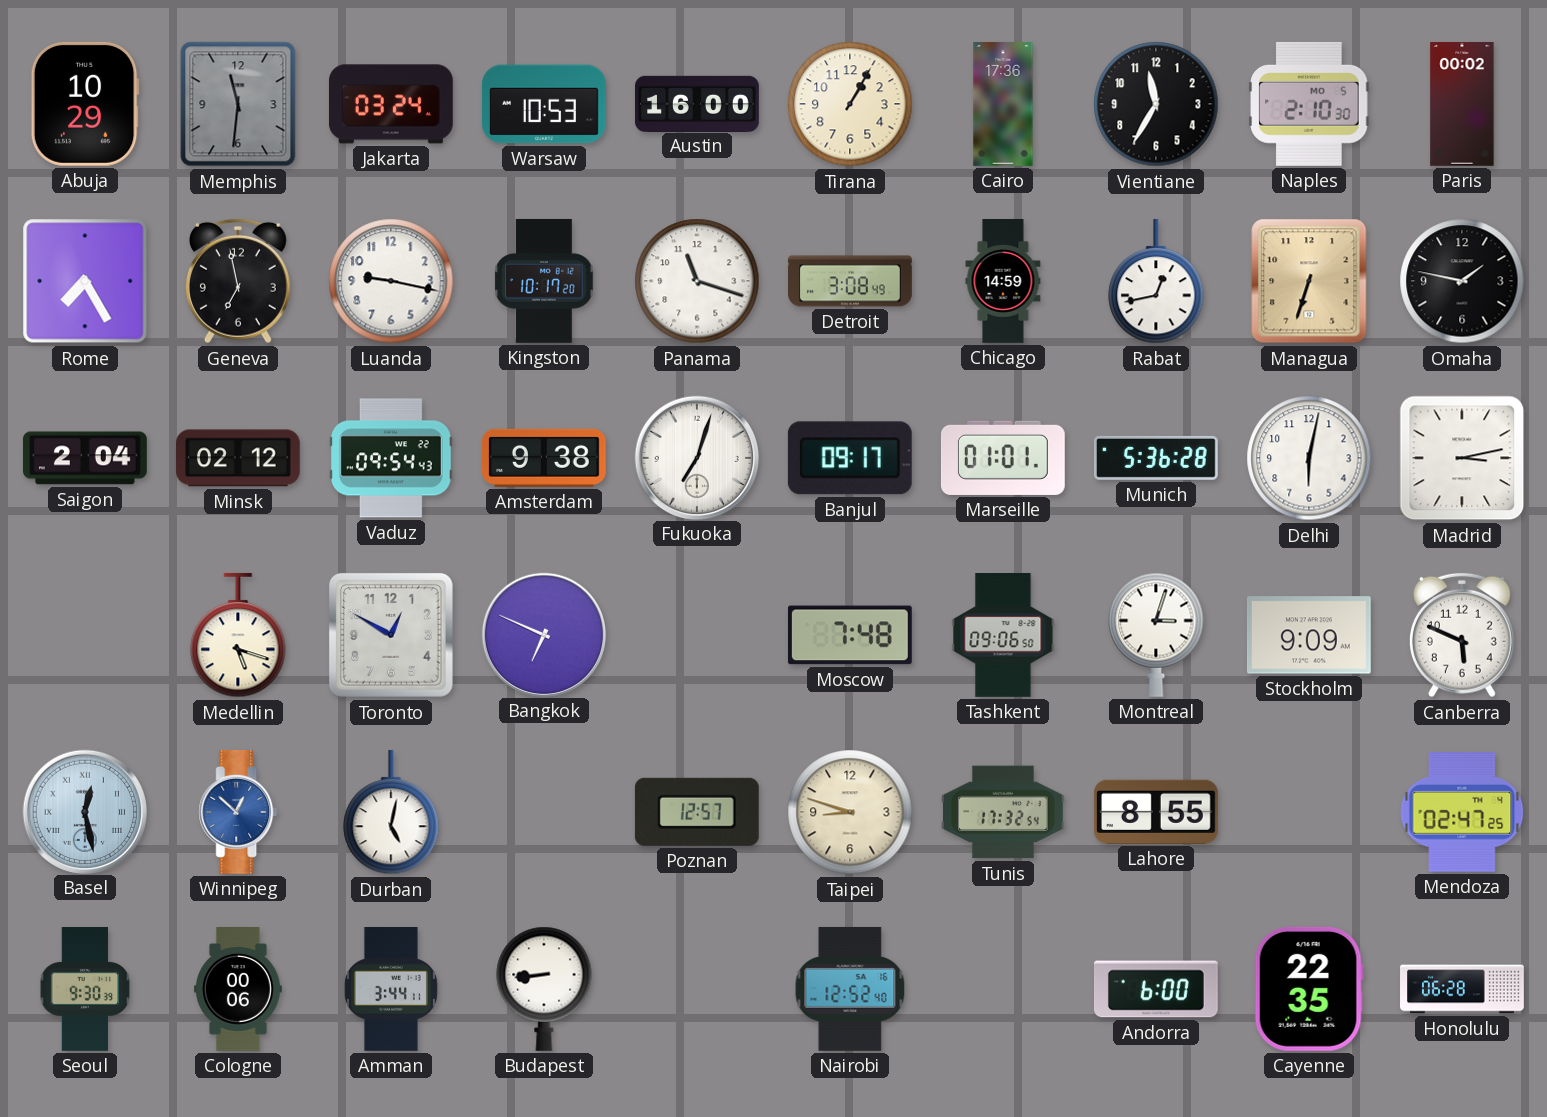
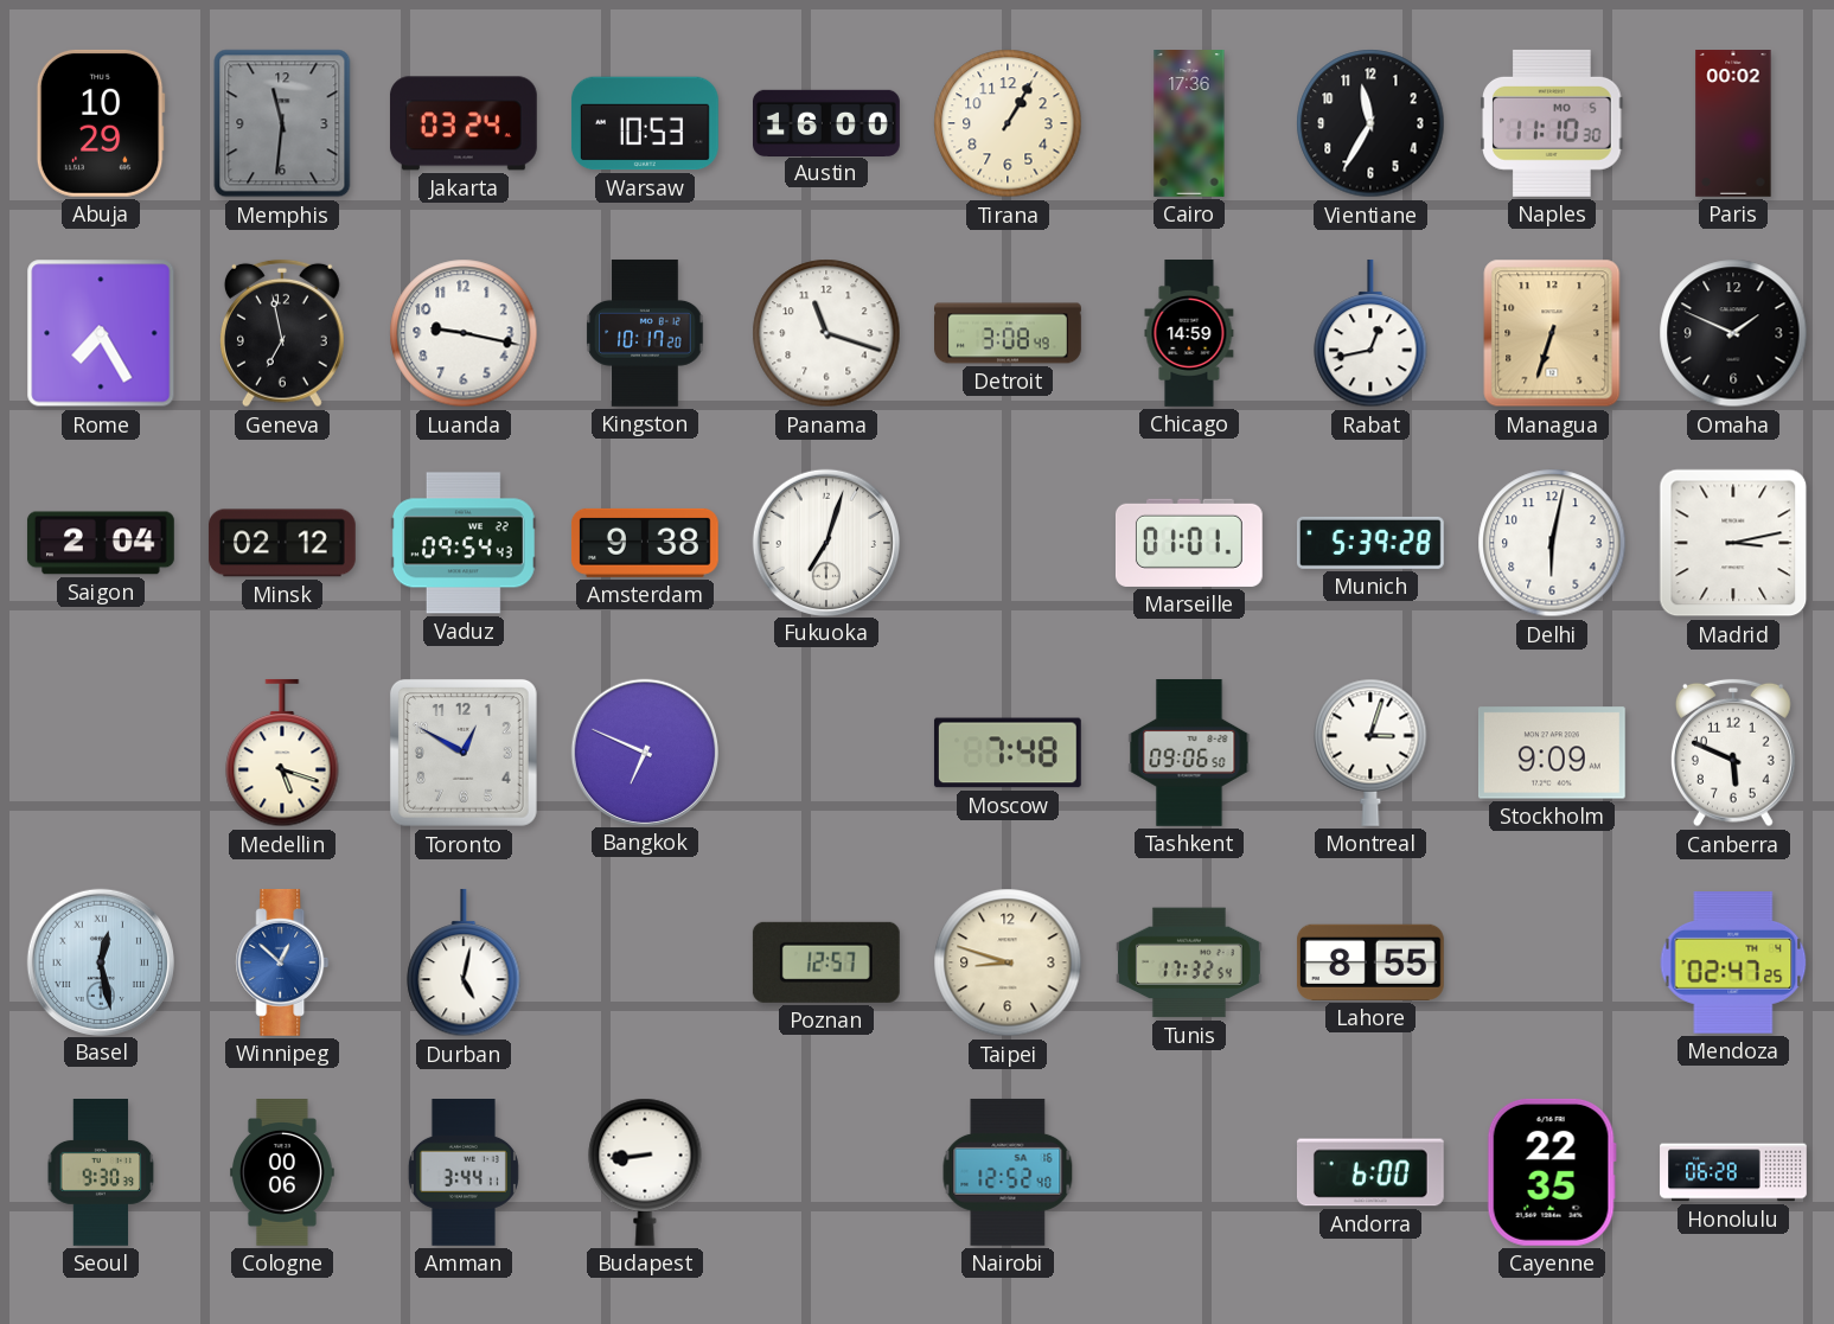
Naples: 2:10 -> 11:10
Omaha: 1:47 -> 1:49
Banjul: 09:17 -> none
Munich: 5:36 -> 5:39
